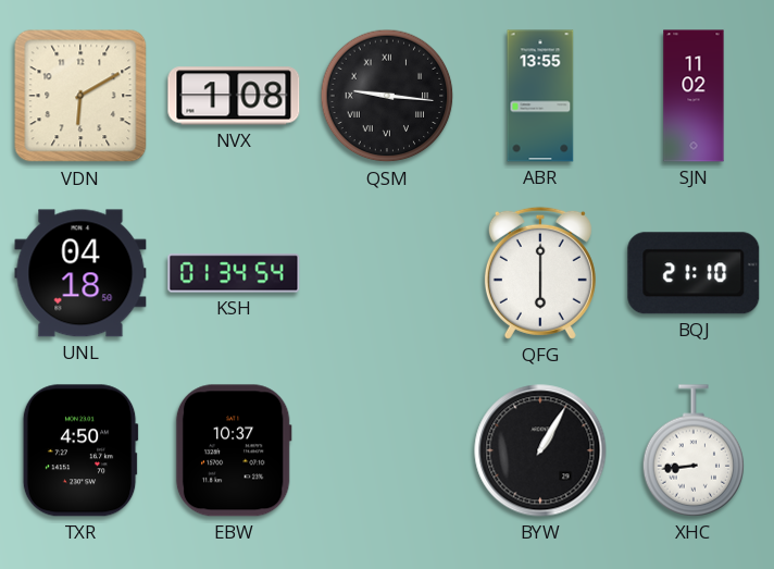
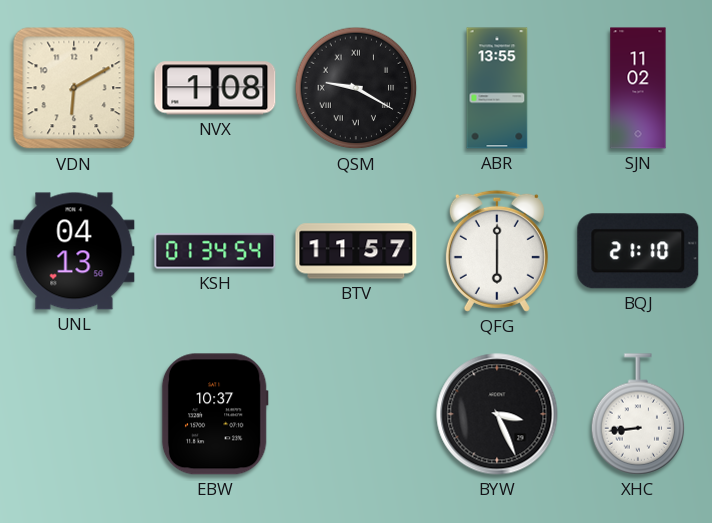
QSM: 9:16 -> 9:20
UNL: 04:18 -> 04:13
BTV: none -> 11:57
TXR: 4:50 -> none
BYW: 1:05 -> 3:26
